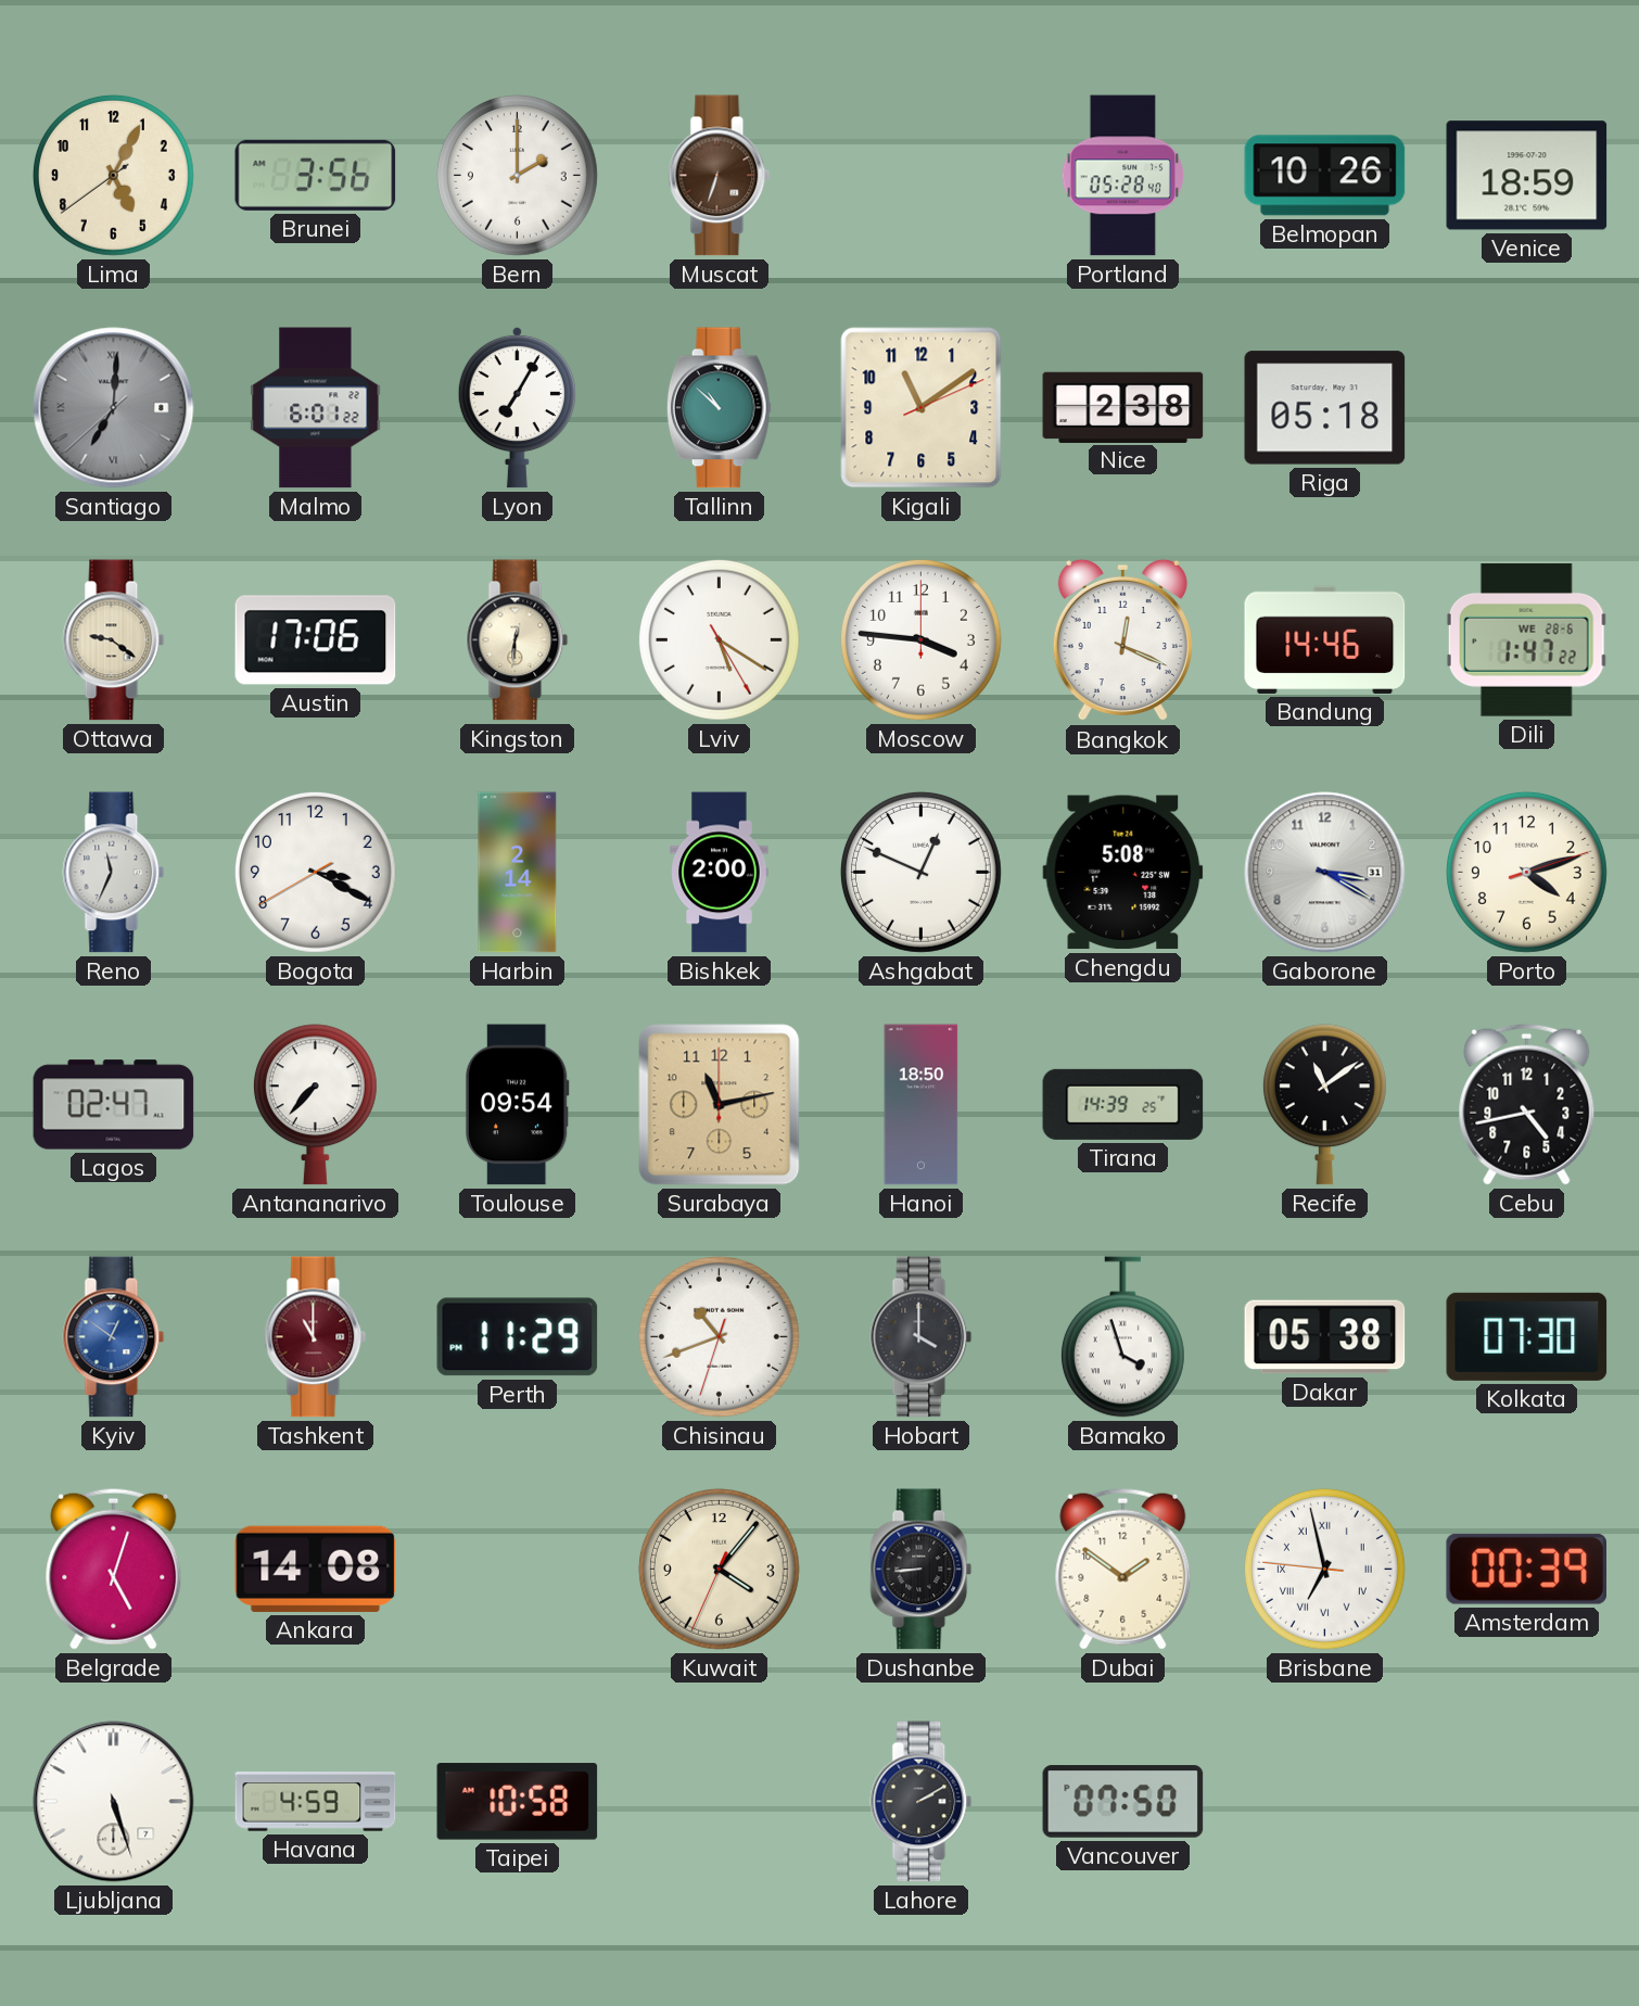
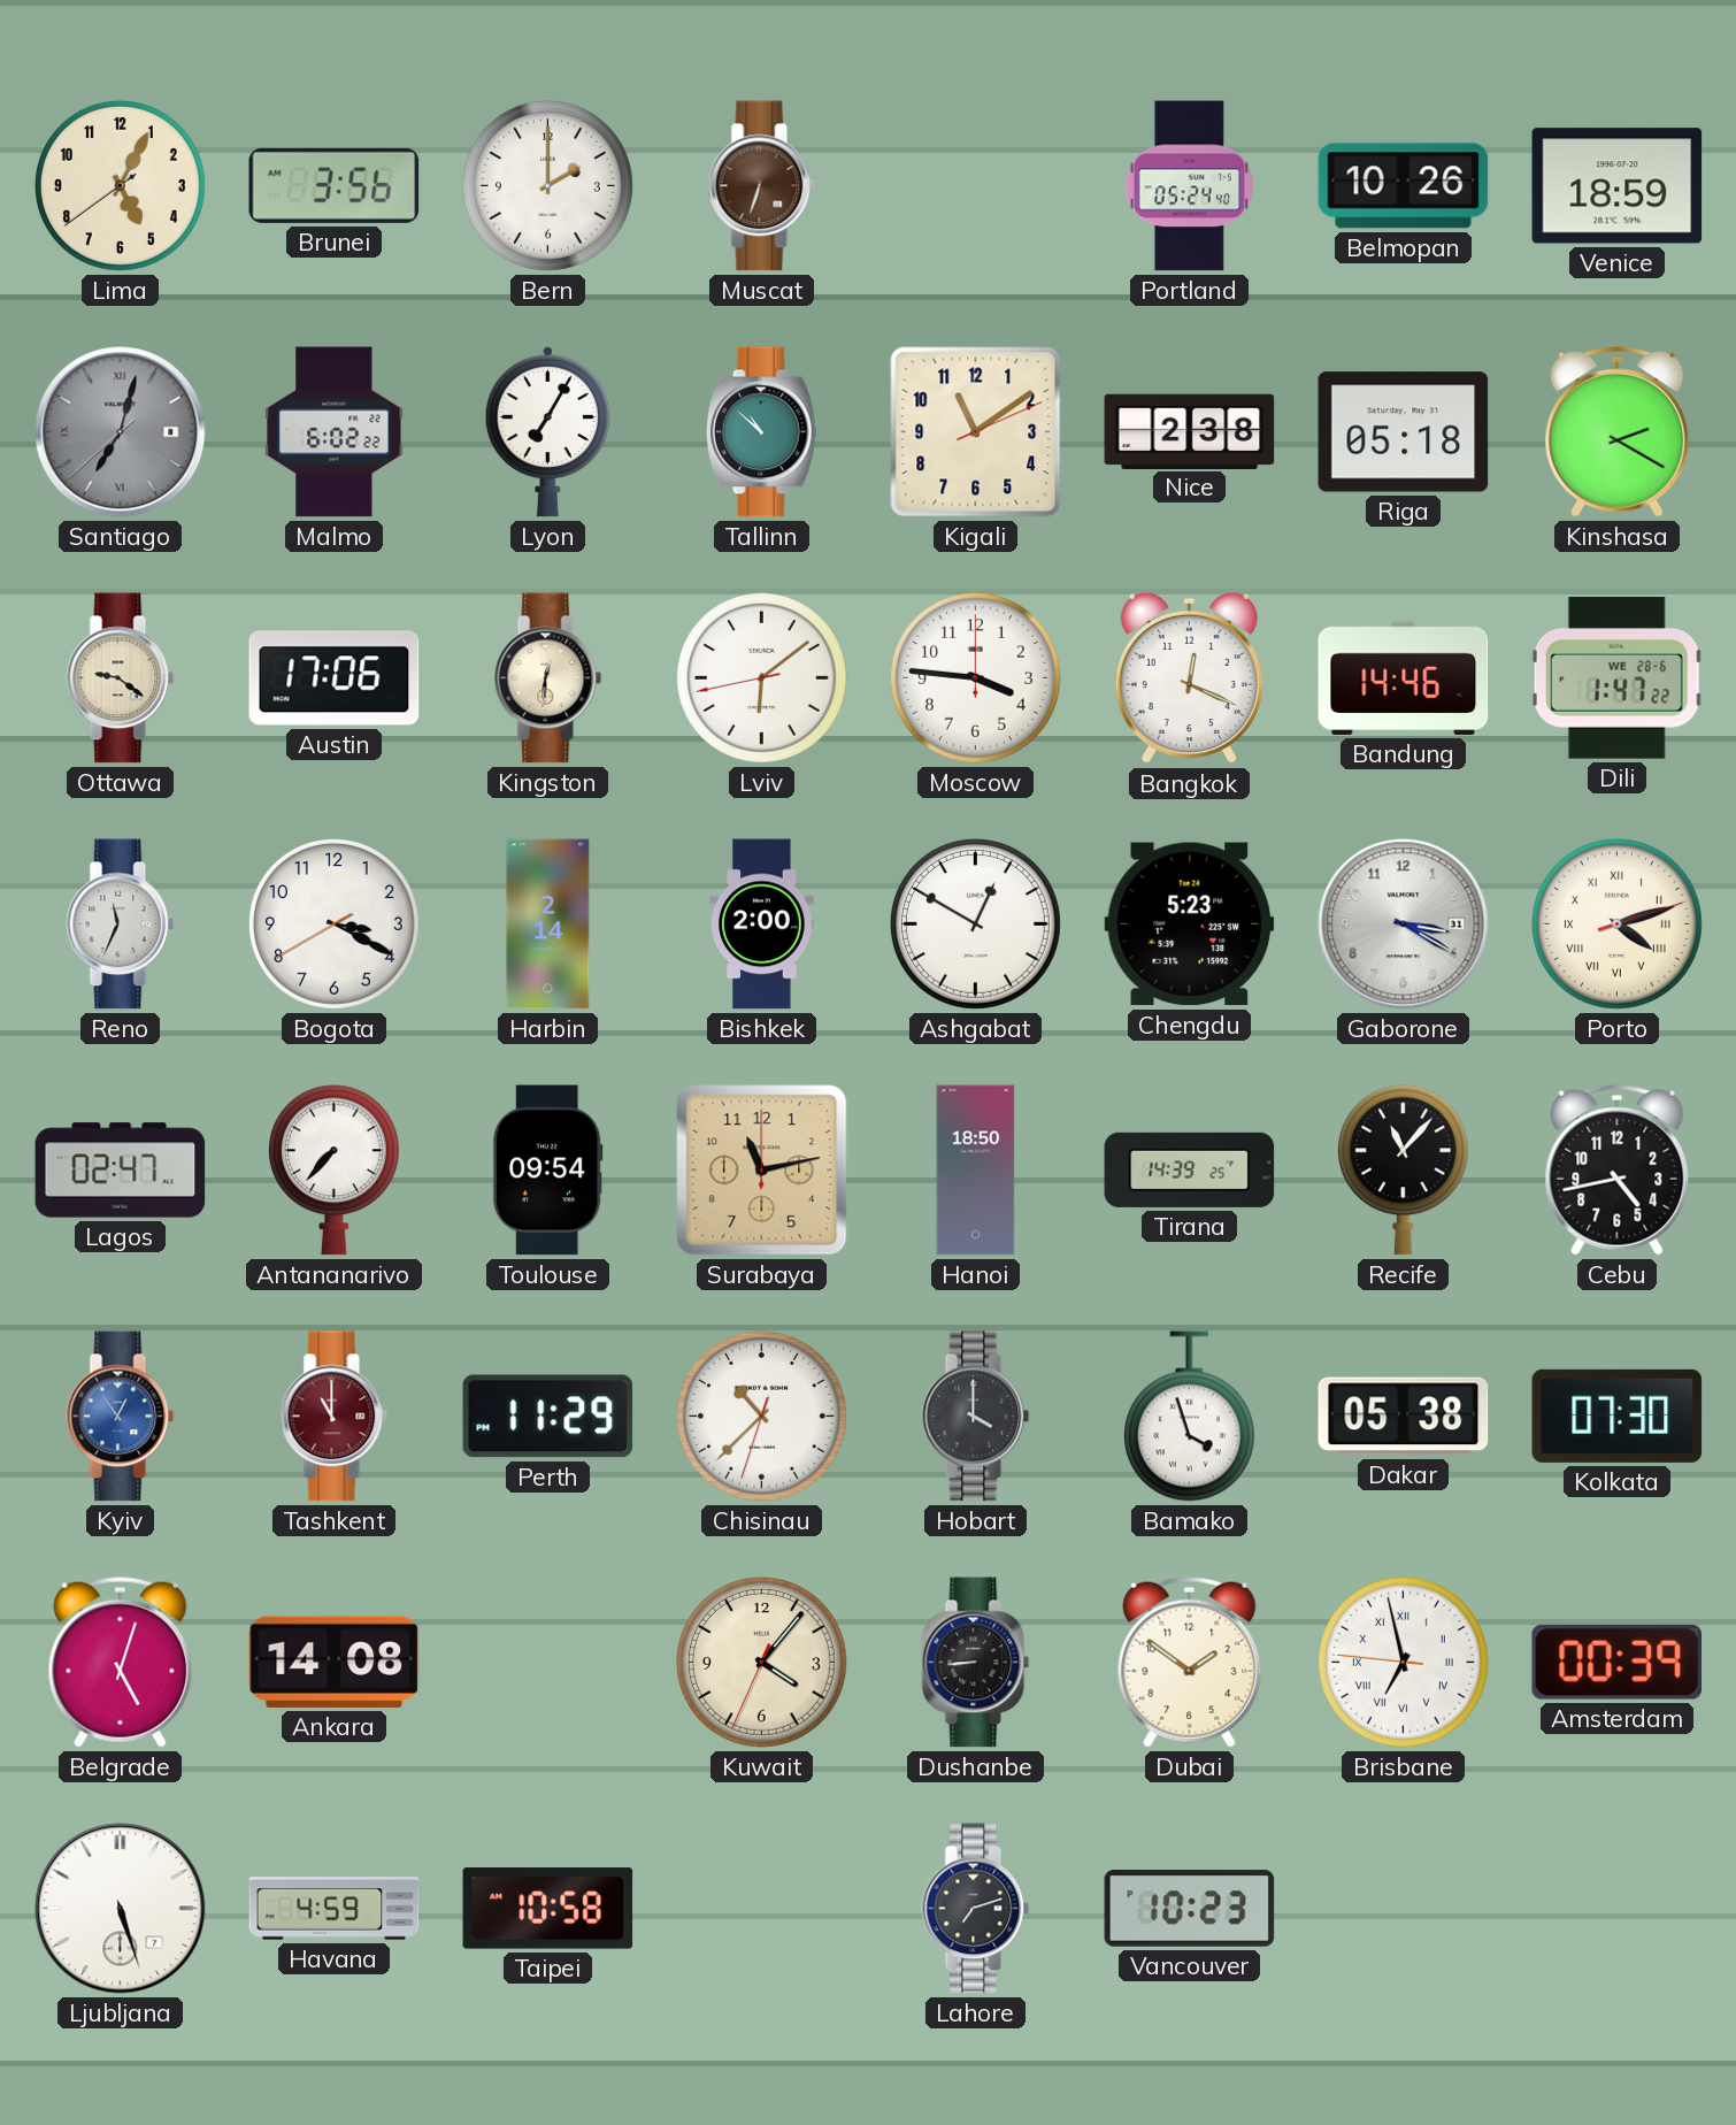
Portland: 05:28 -> 05:24
Santiago: 7:00 -> 7:02
Malmo: 6:01 -> 6:02
Kinshasa: none -> 2:20
Lviv: 5:20 -> 6:08
Ashgabat: 12:49 -> 12:50
Chengdu: 5:08 -> 5:23
Porto numerals: Arabic -> Roman
Recife: 11:09 -> 11:07
Kyiv: 12:51 -> 12:54
Chisinau: 10:41 -> 10:37
Lahore: 2:10 -> 7:12
Vancouver: 07:50 -> 10:23
